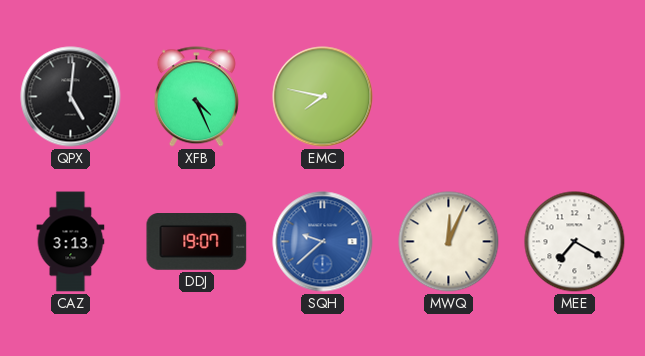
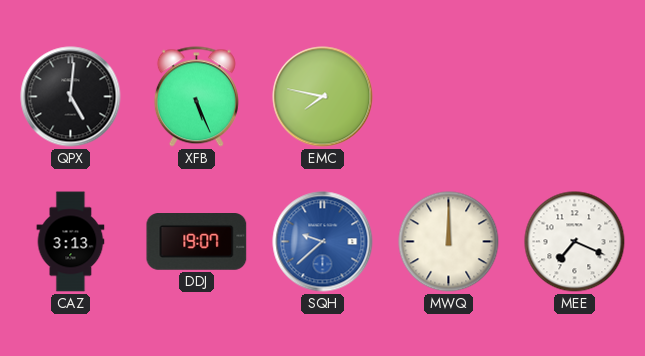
XFB: 4:26 -> 5:26
MWQ: 12:04 -> 12:00
MEE: 7:20 -> 7:19
